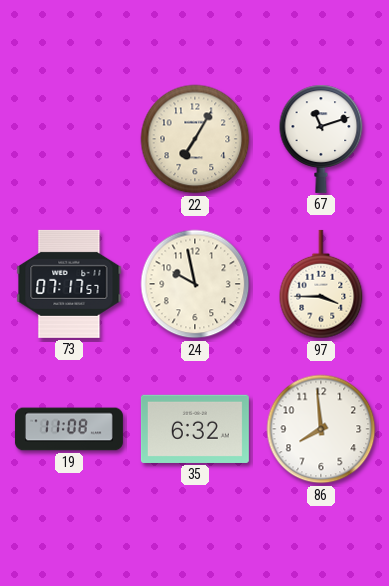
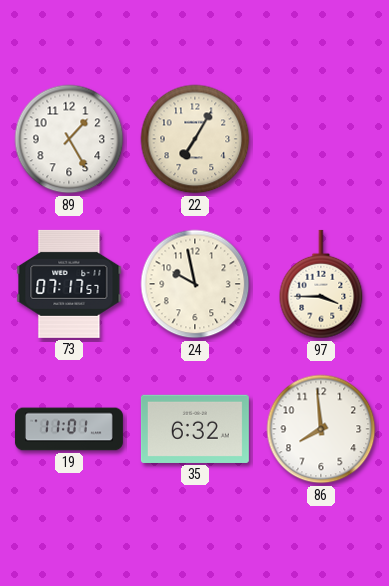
89: none -> 1:25
67: 11:12 -> none
19: 11:08 -> 11:01
